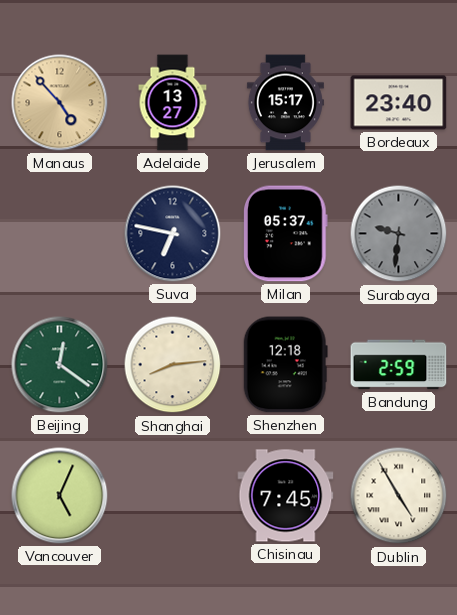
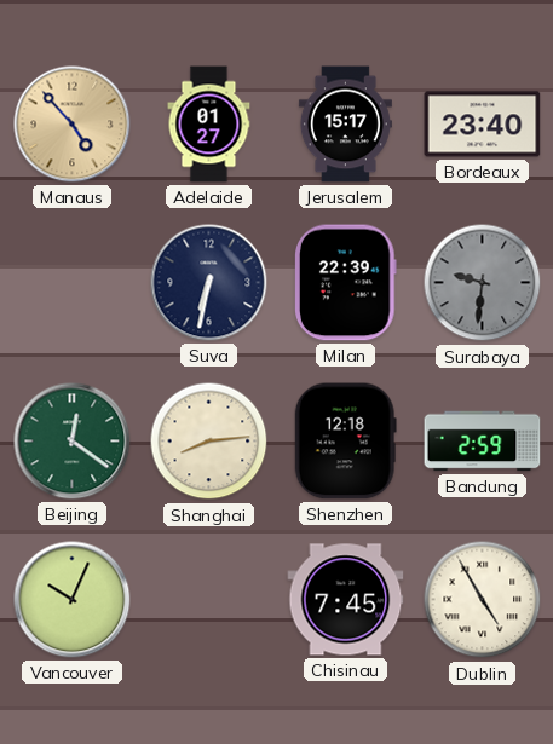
Adelaide: 13:27 -> 01:27
Suva: 6:47 -> 6:32
Milan: 05:37 -> 22:39
Vancouver: 5:04 -> 10:04
